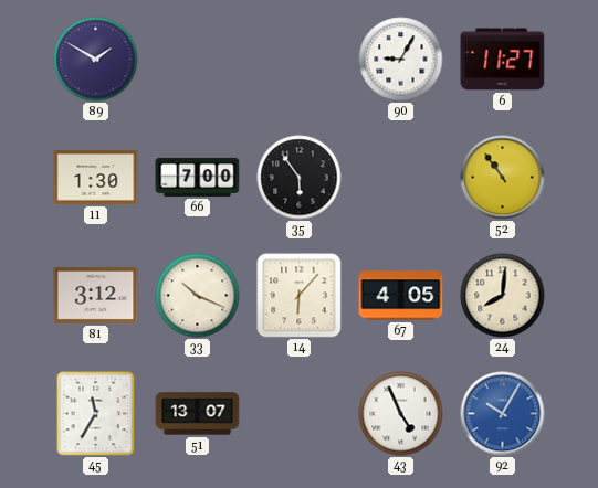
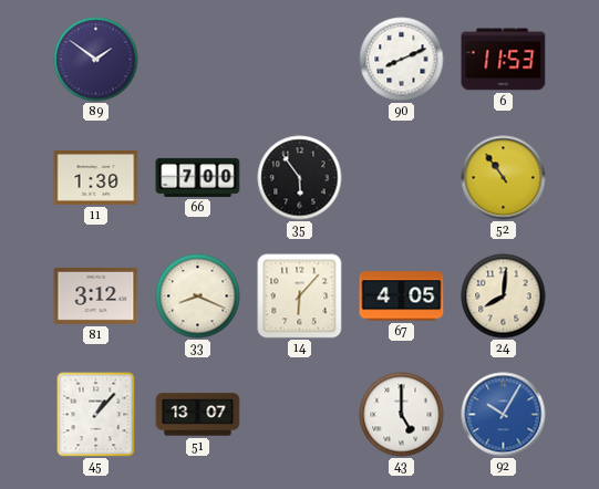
89: 1:50 -> 1:51
90: 9:05 -> 8:11
6: 11:27 -> 11:53
33: 10:19 -> 8:19
45: 11:35 -> 1:07
43: 4:56 -> 5:00
